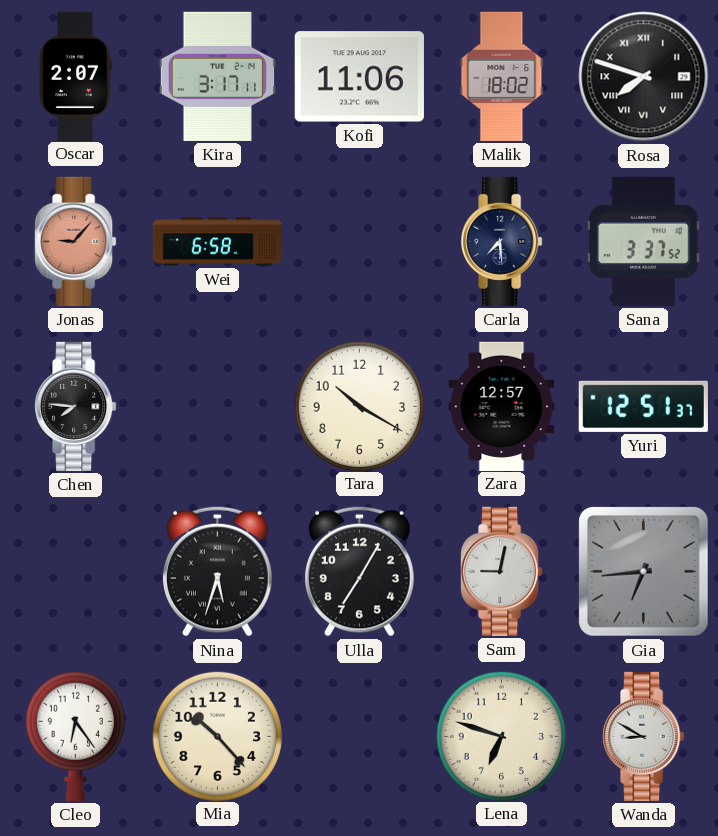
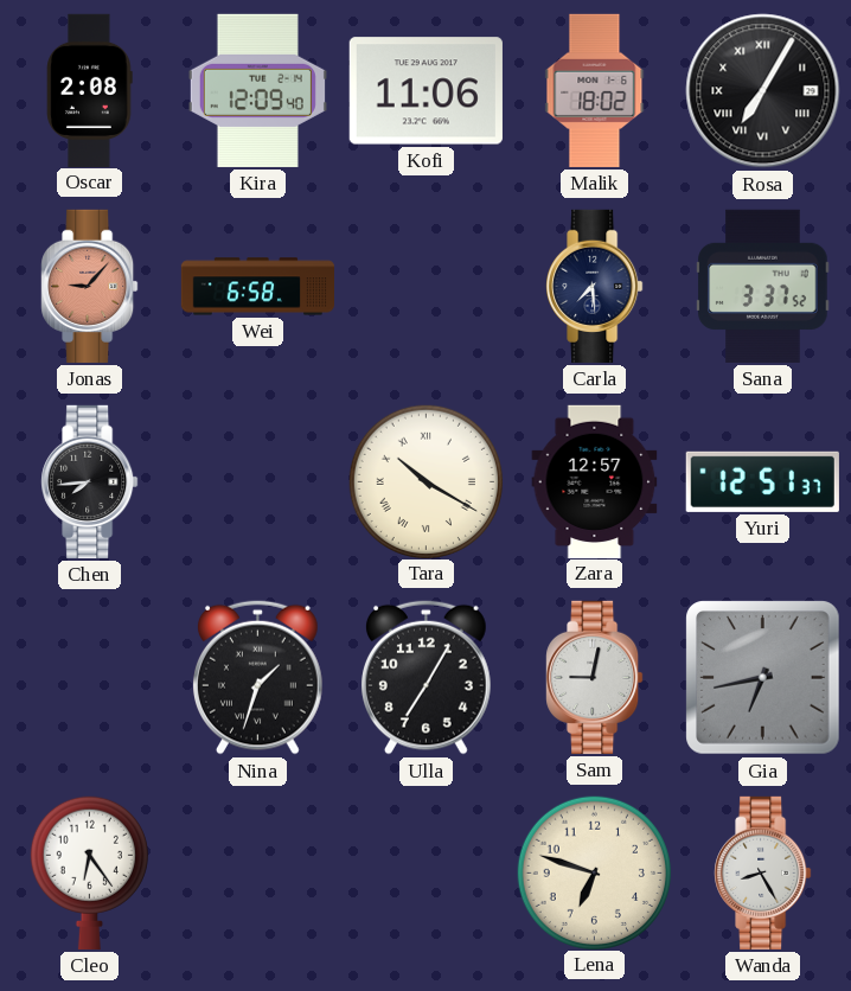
Oscar: 2:07 -> 2:08
Kira: 3:17 -> 12:09
Rosa: 7:48 -> 7:05
Chen: 7:46 -> 7:44
Tara numerals: Arabic -> Roman
Nina: 5:33 -> 1:33
Gia: 6:44 -> 6:43
Mia: 10:23 -> none
Wanda: 8:50 -> 8:25
